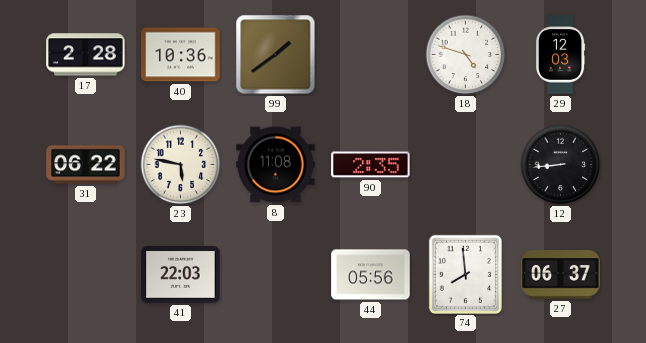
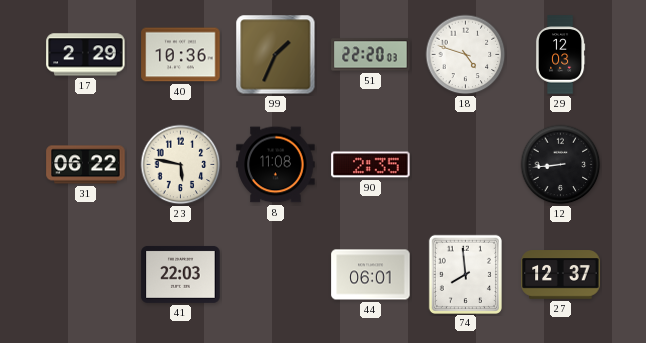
17: 2:28 -> 2:29
99: 1:39 -> 1:34
51: none -> 22:20
44: 05:56 -> 06:01
27: 06:37 -> 12:37
